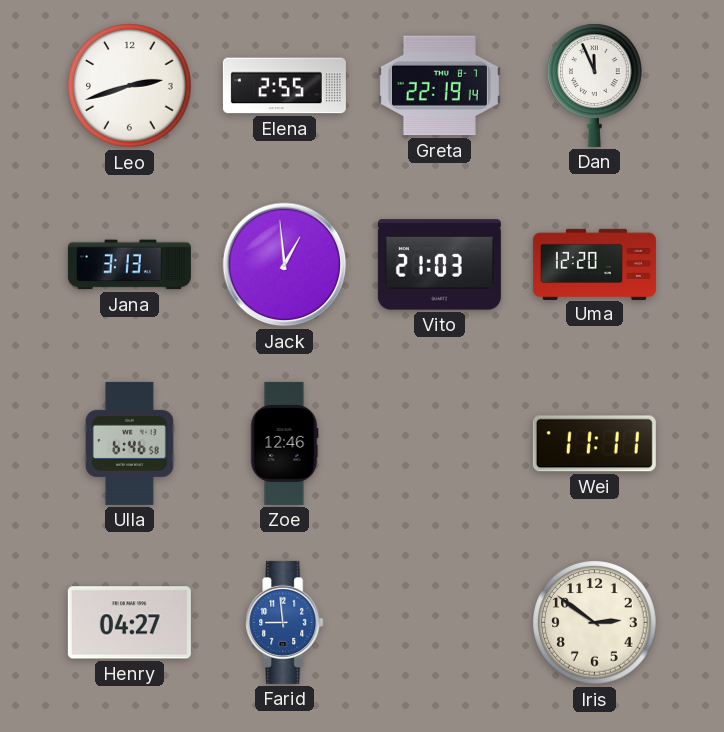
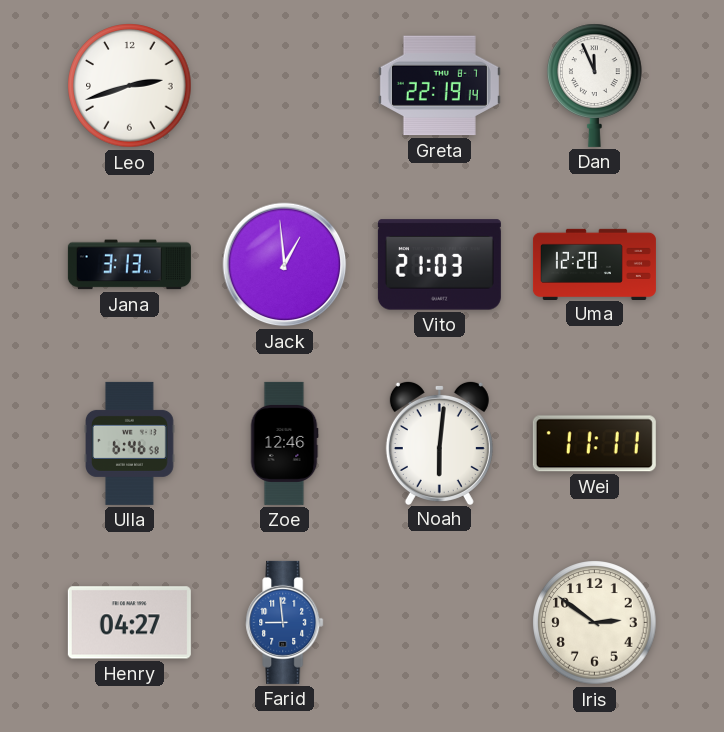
Elena: 2:55 -> none
Noah: none -> 6:01
